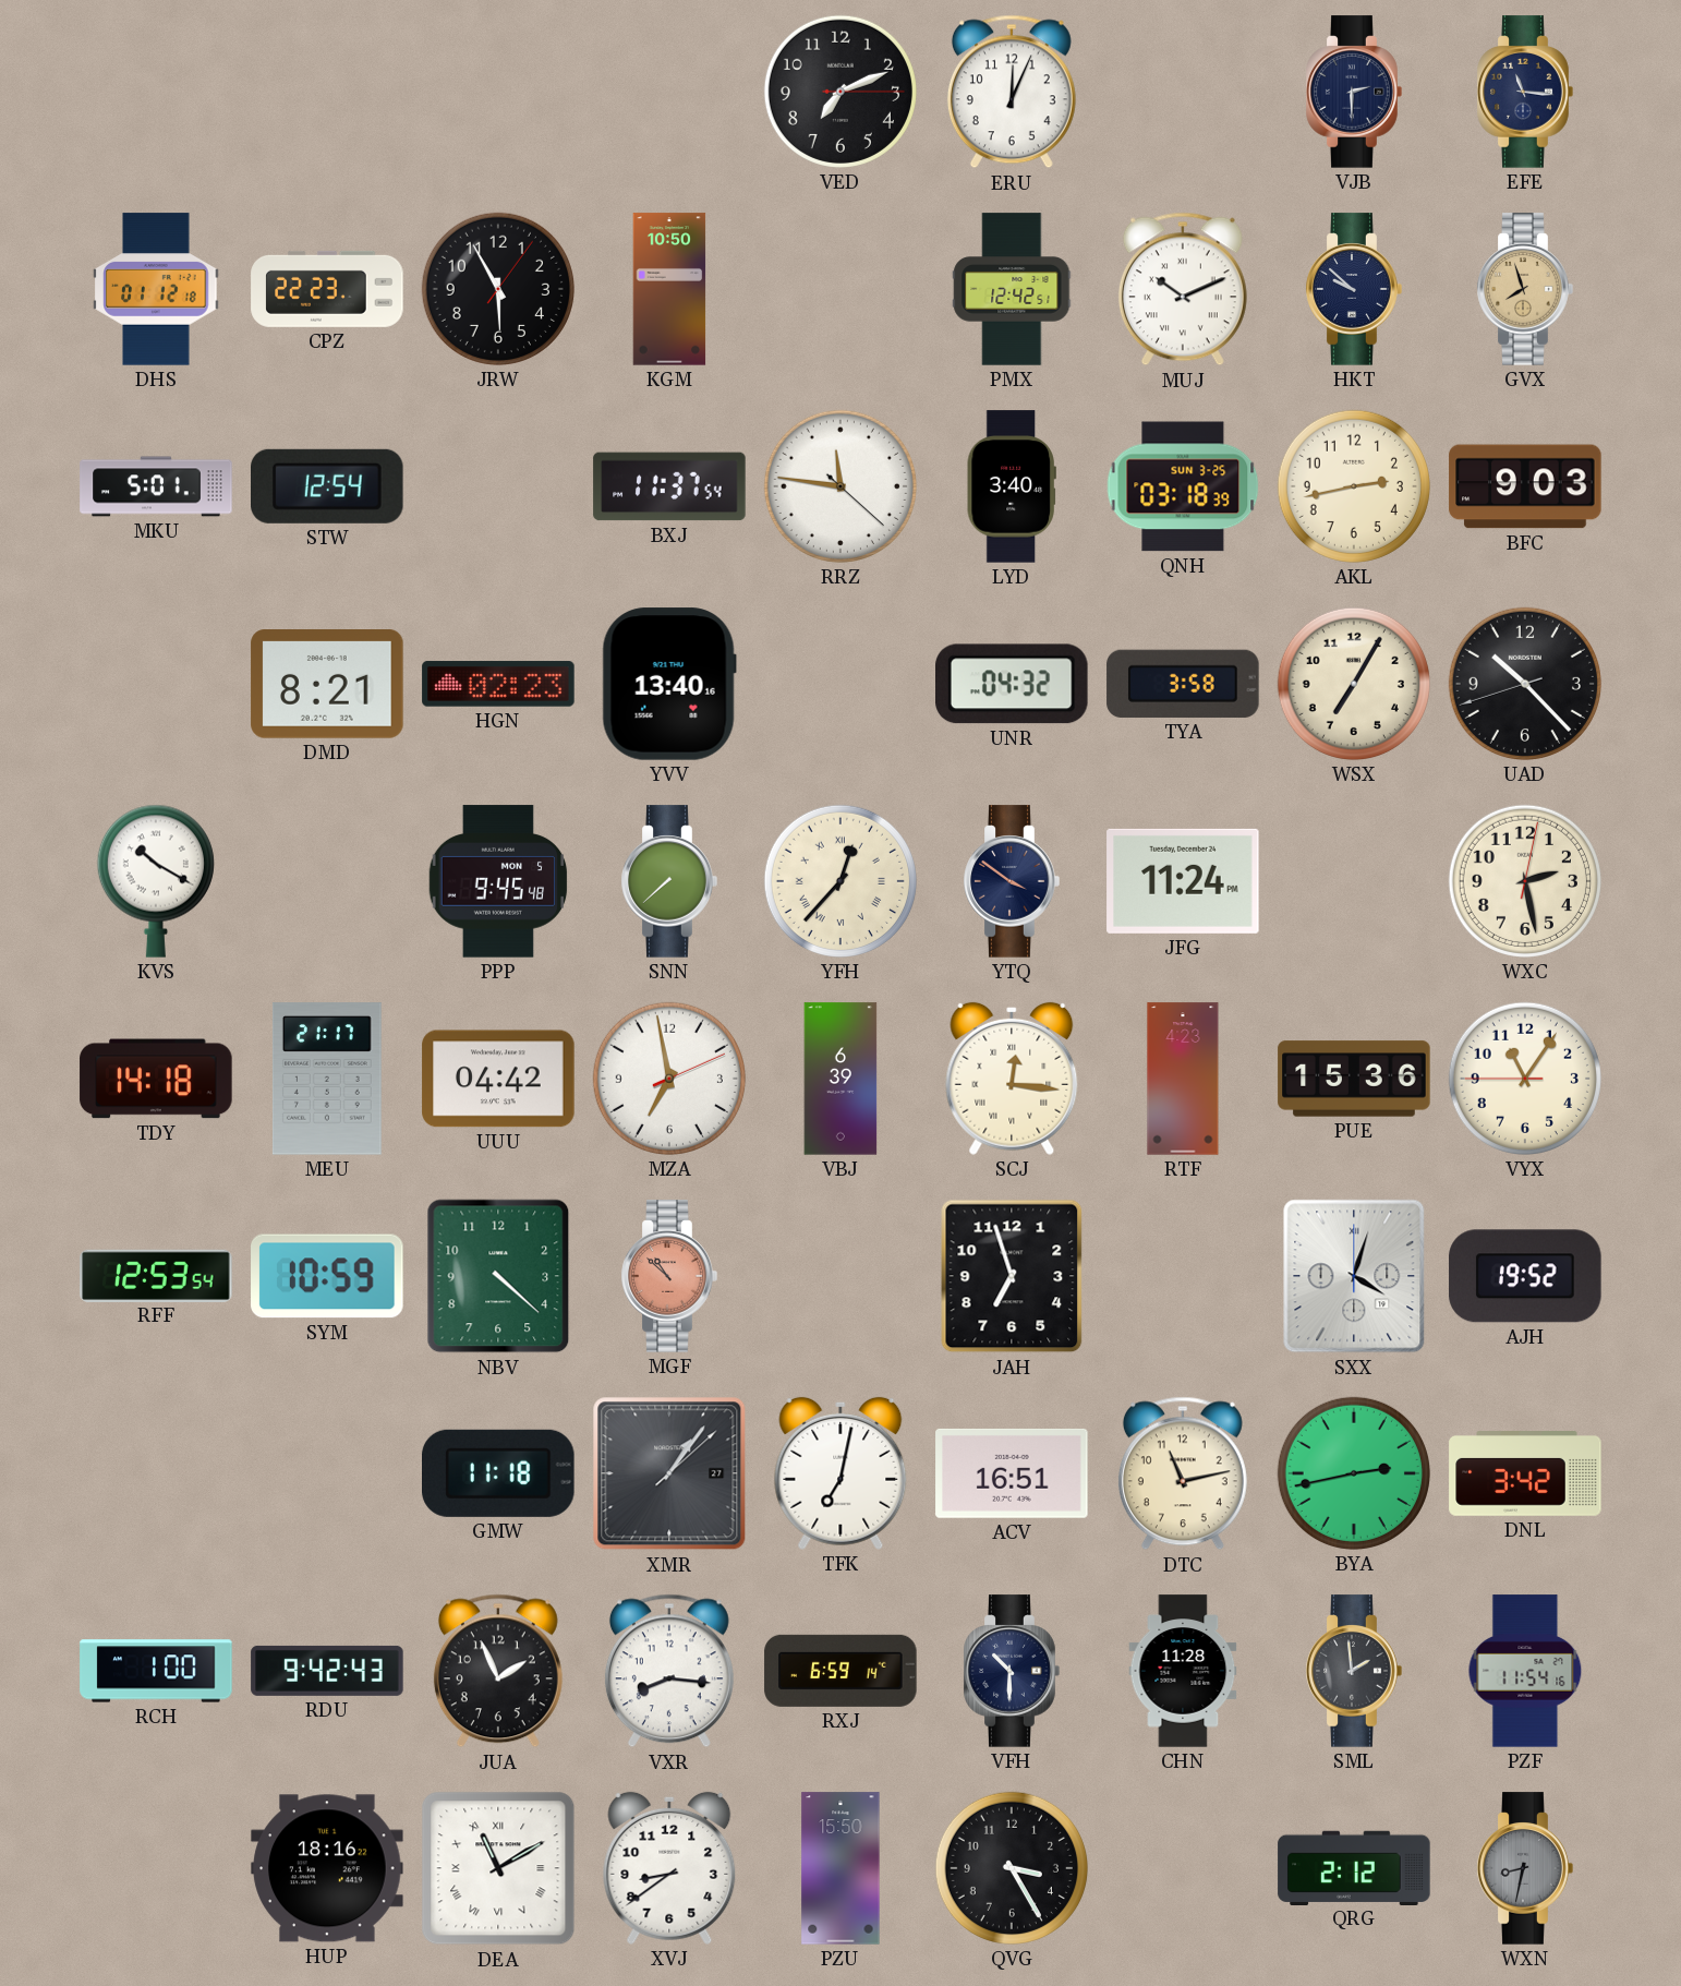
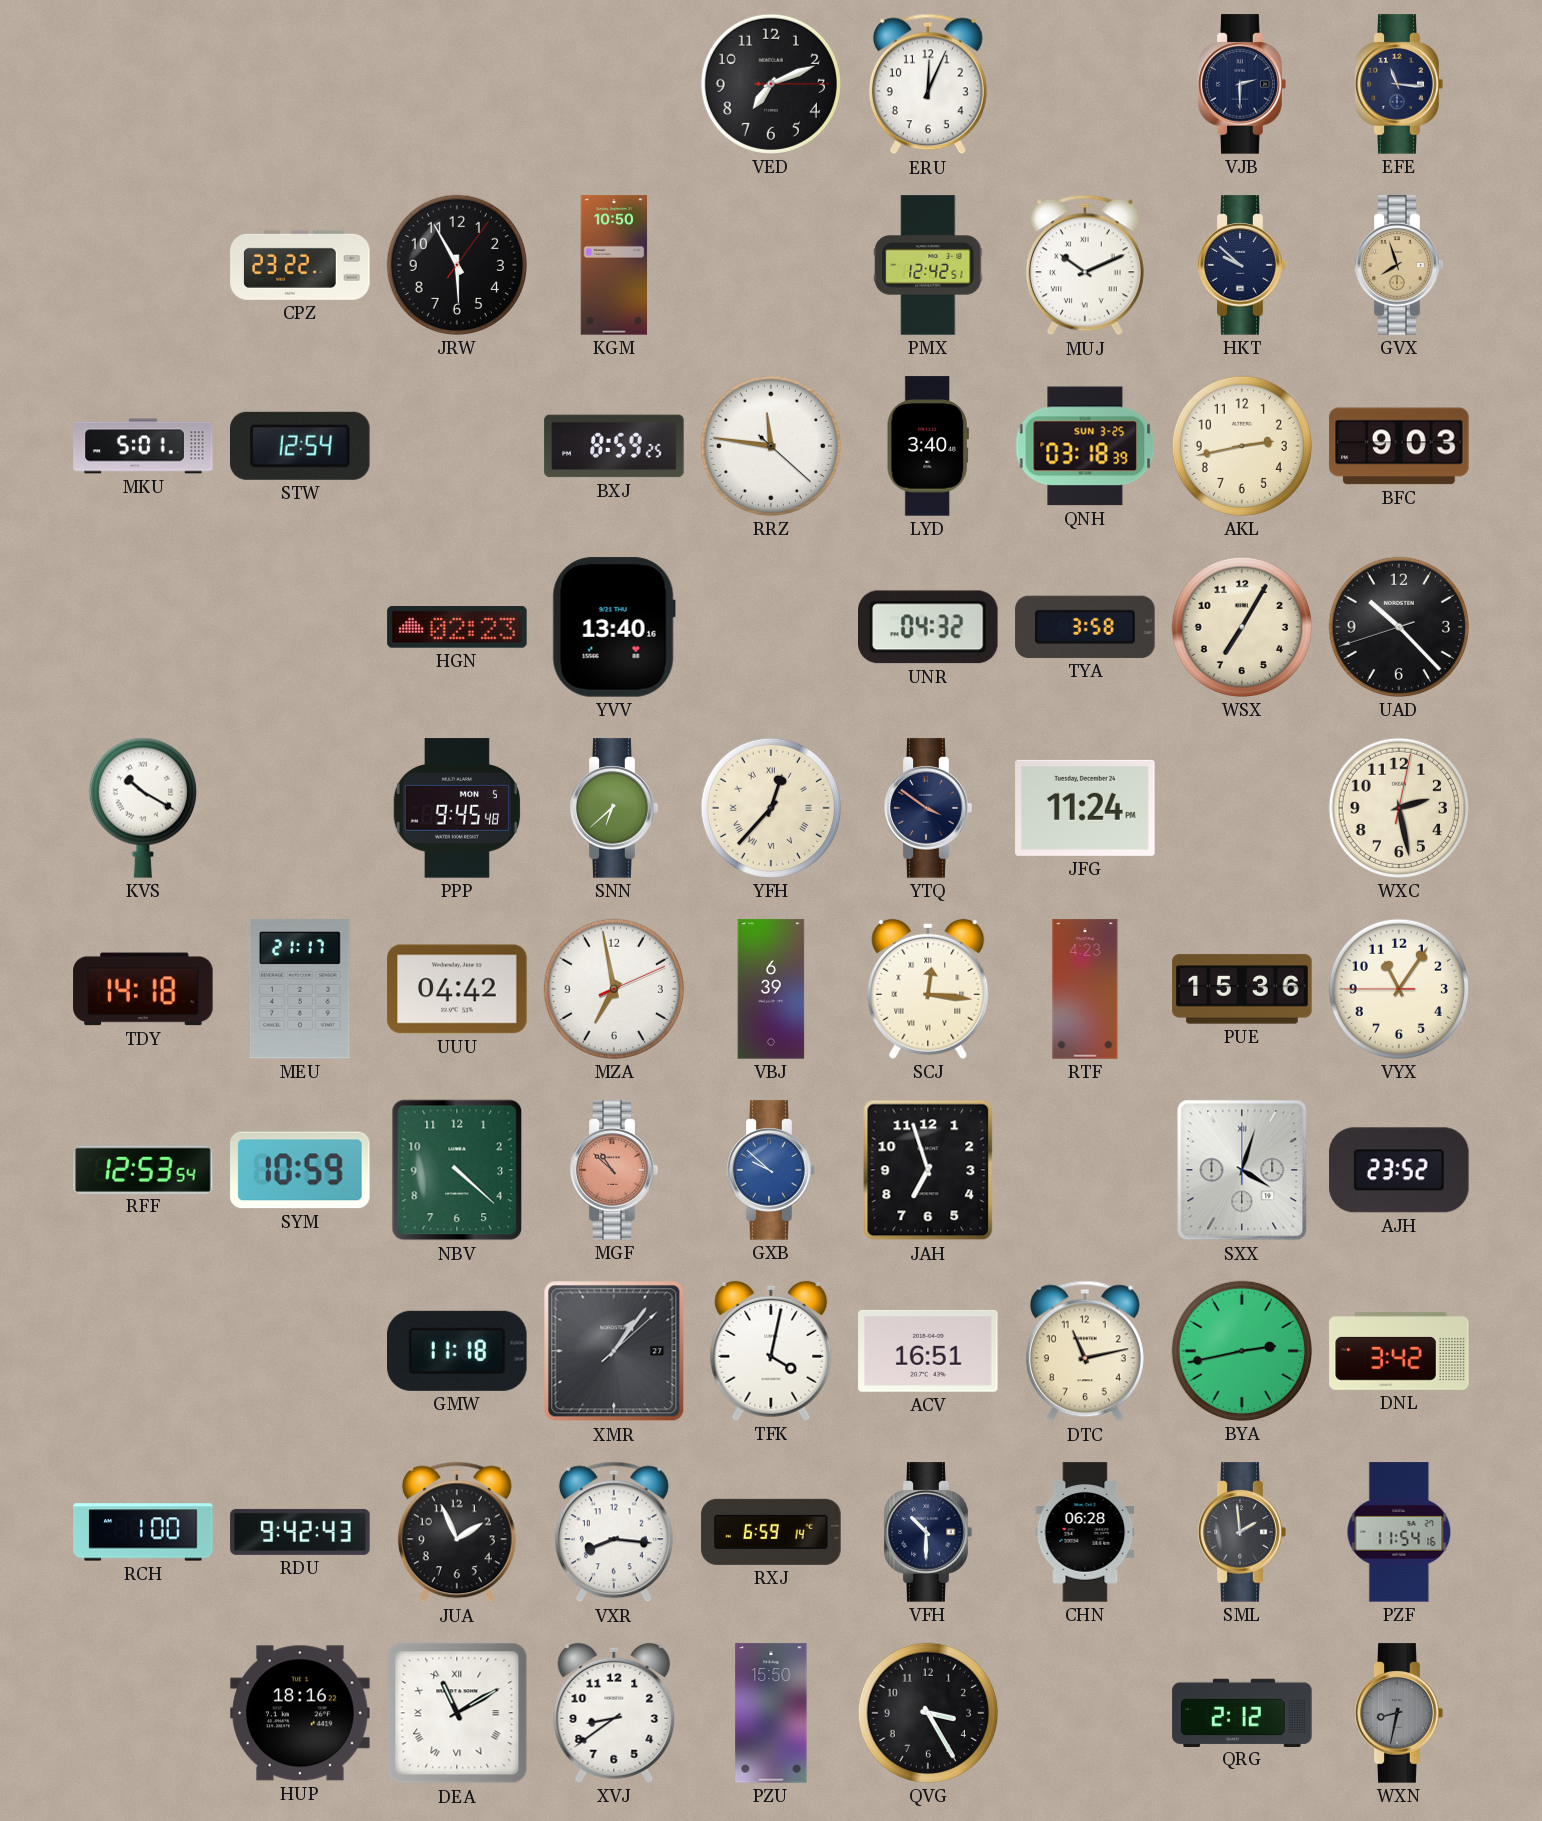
DHS: 01:12 -> none
CPZ: 22:23 -> 23:22
BXJ: 11:37 -> 8:59
DMD: 8:21 -> none
SNN: 7:38 -> 6:38
GXB: none -> 9:52
AJH: 19:52 -> 23:52
TFK: 7:02 -> 4:02
CHN: 11:28 -> 06:28
